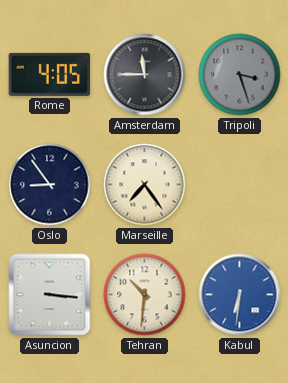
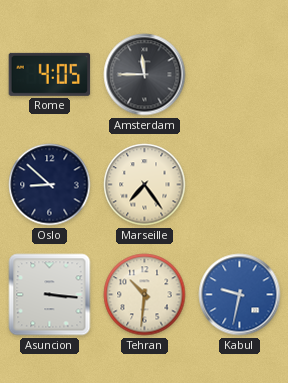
Tripoli: 3:27 -> none
Oslo: 8:54 -> 8:52
Kabul: 6:31 -> 9:32
